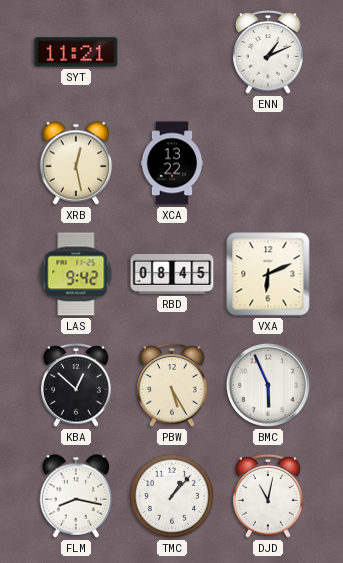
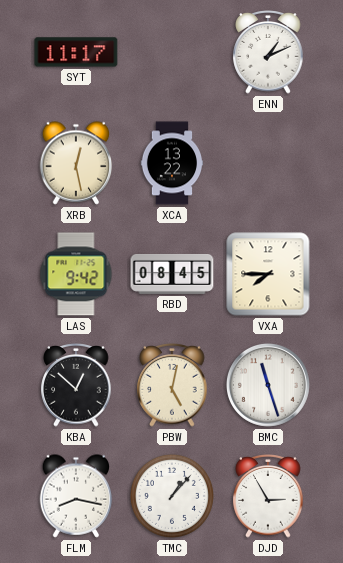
SYT: 11:21 -> 11:17
VXA: 6:11 -> 7:45
PBW: 5:25 -> 5:02
BMC: 5:56 -> 11:27
DJD: 11:02 -> 2:55
